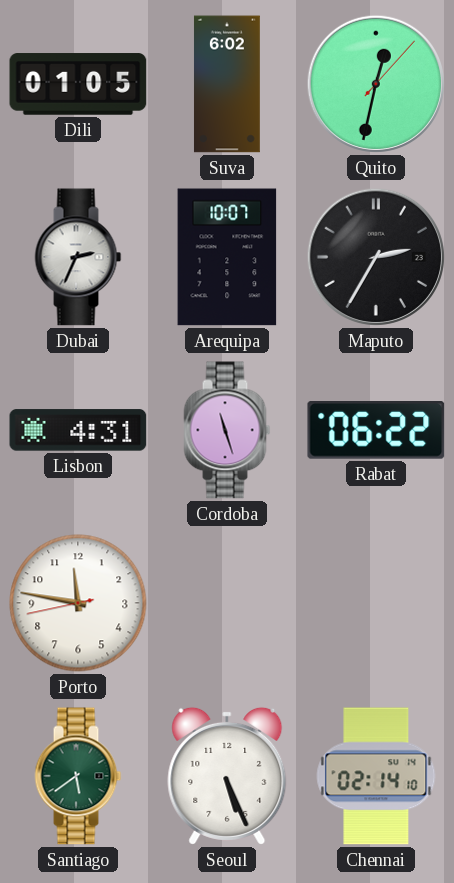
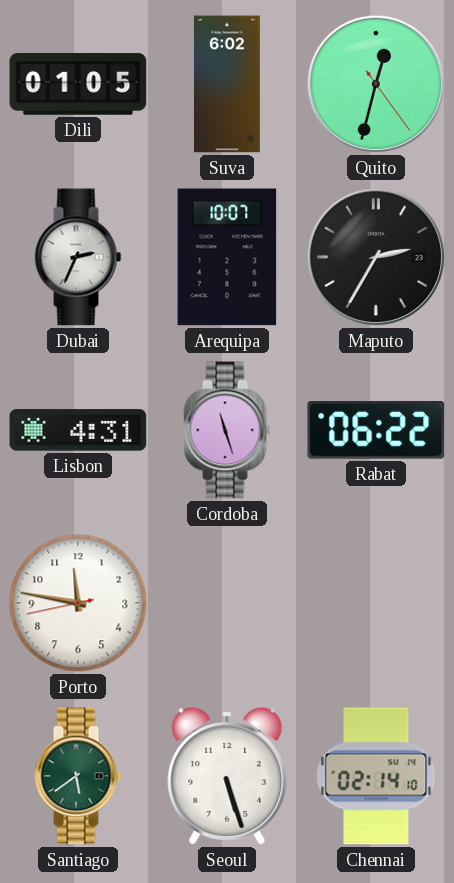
Quito: 12:32:07 -> 12:32:24
Seoul: 5:26 -> 5:27
